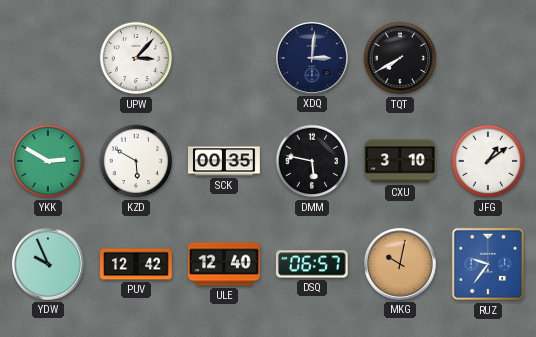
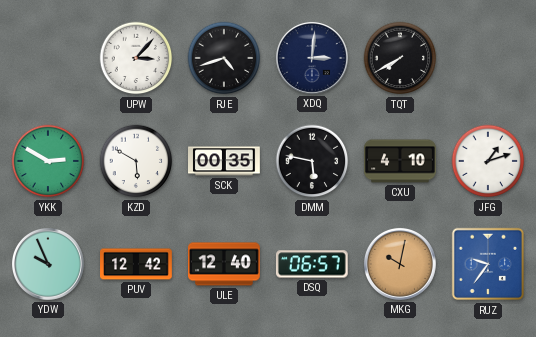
RJE: none -> 4:42
CXU: 3:10 -> 4:10
JFG: 1:09 -> 1:12
